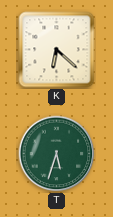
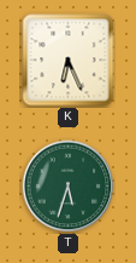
K: 6:22 -> 6:26
